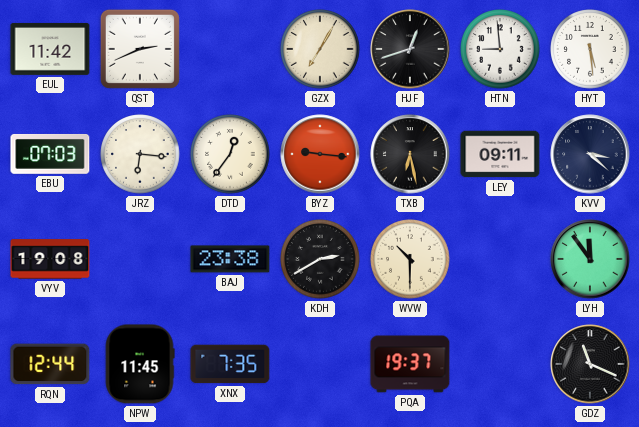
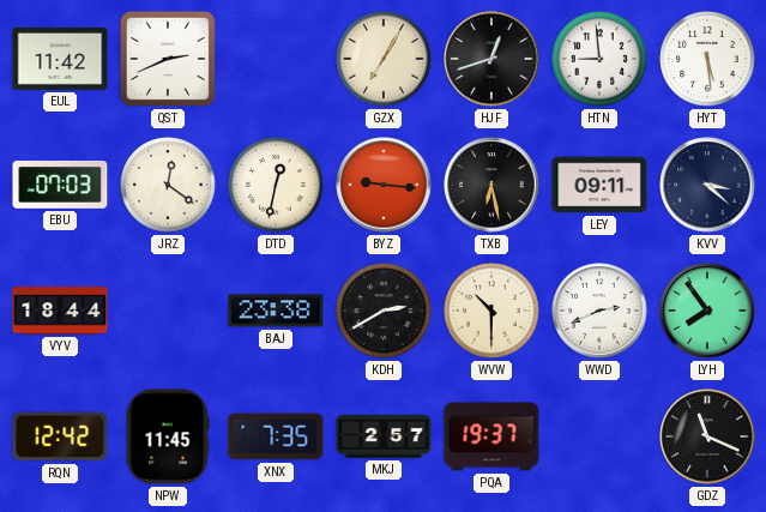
JRZ: 6:16 -> 12:21
DTD: 12:36 -> 12:32
VYV: 19:08 -> 18:44
WWD: none -> 2:41
LYH: 11:54 -> 7:54
RQN: 12:44 -> 12:42
MKJ: none -> 2:57
